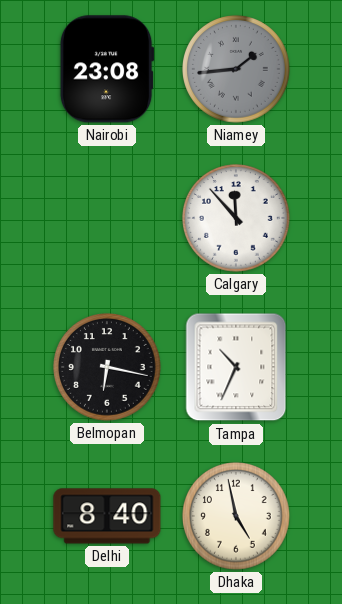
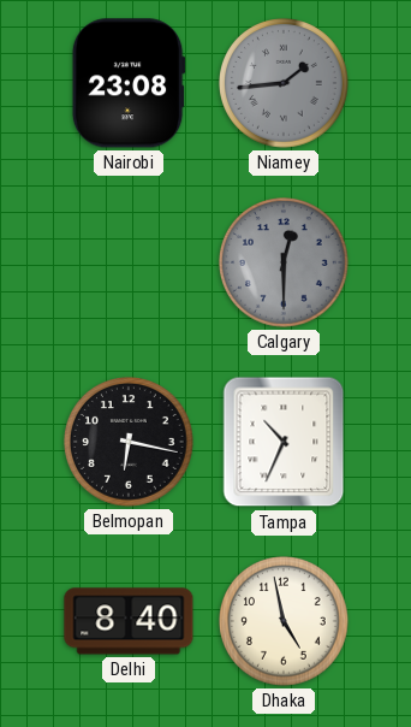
Calgary: 11:53 -> 12:30
Calgary dial: white -> grey
